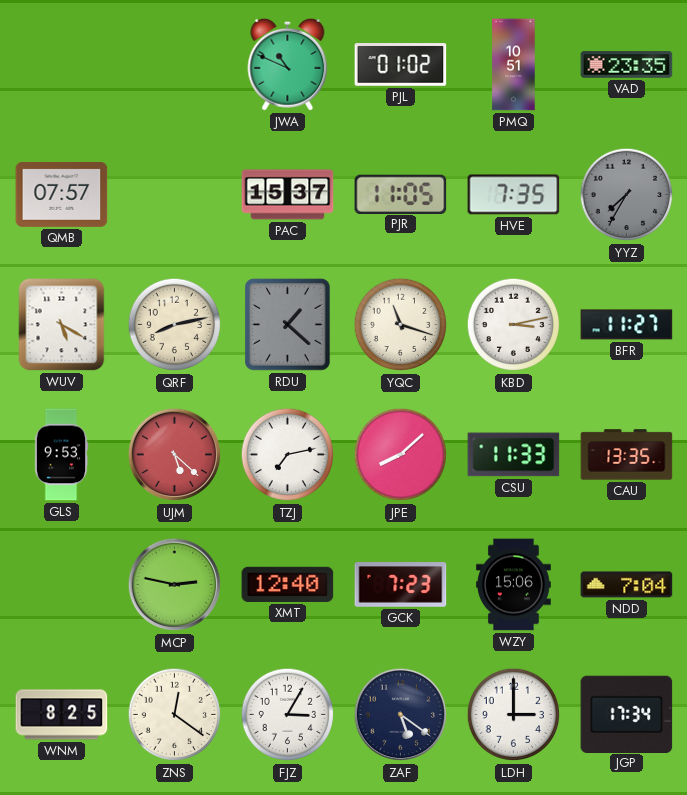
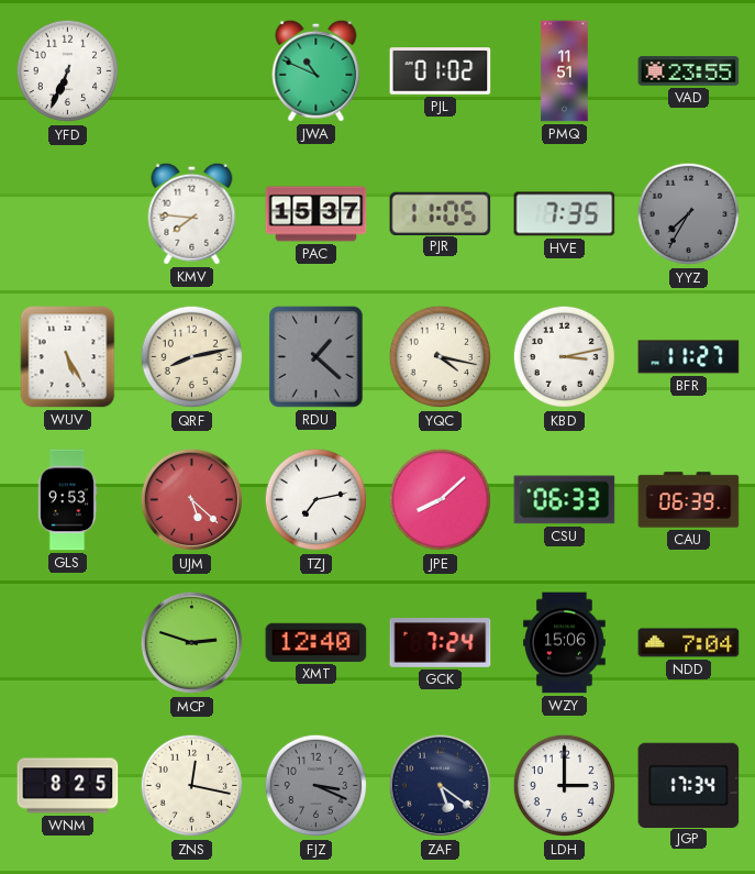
YFD: none -> 6:34
PMQ: 10:51 -> 11:51
VAD: 23:35 -> 23:55
QMB: 07:57 -> none
KMV: none -> 7:46
WUV: 5:20 -> 5:25
YQC: 11:18 -> 4:17
CSU: 11:33 -> 06:33
CAU: 13:35 -> 06:39
MCP: 2:47 -> 2:48
GCK: 7:23 -> 7:24
ZNS: 12:21 -> 12:17
FJZ: 3:05 -> 3:19
FJZ dial: white -> grey
